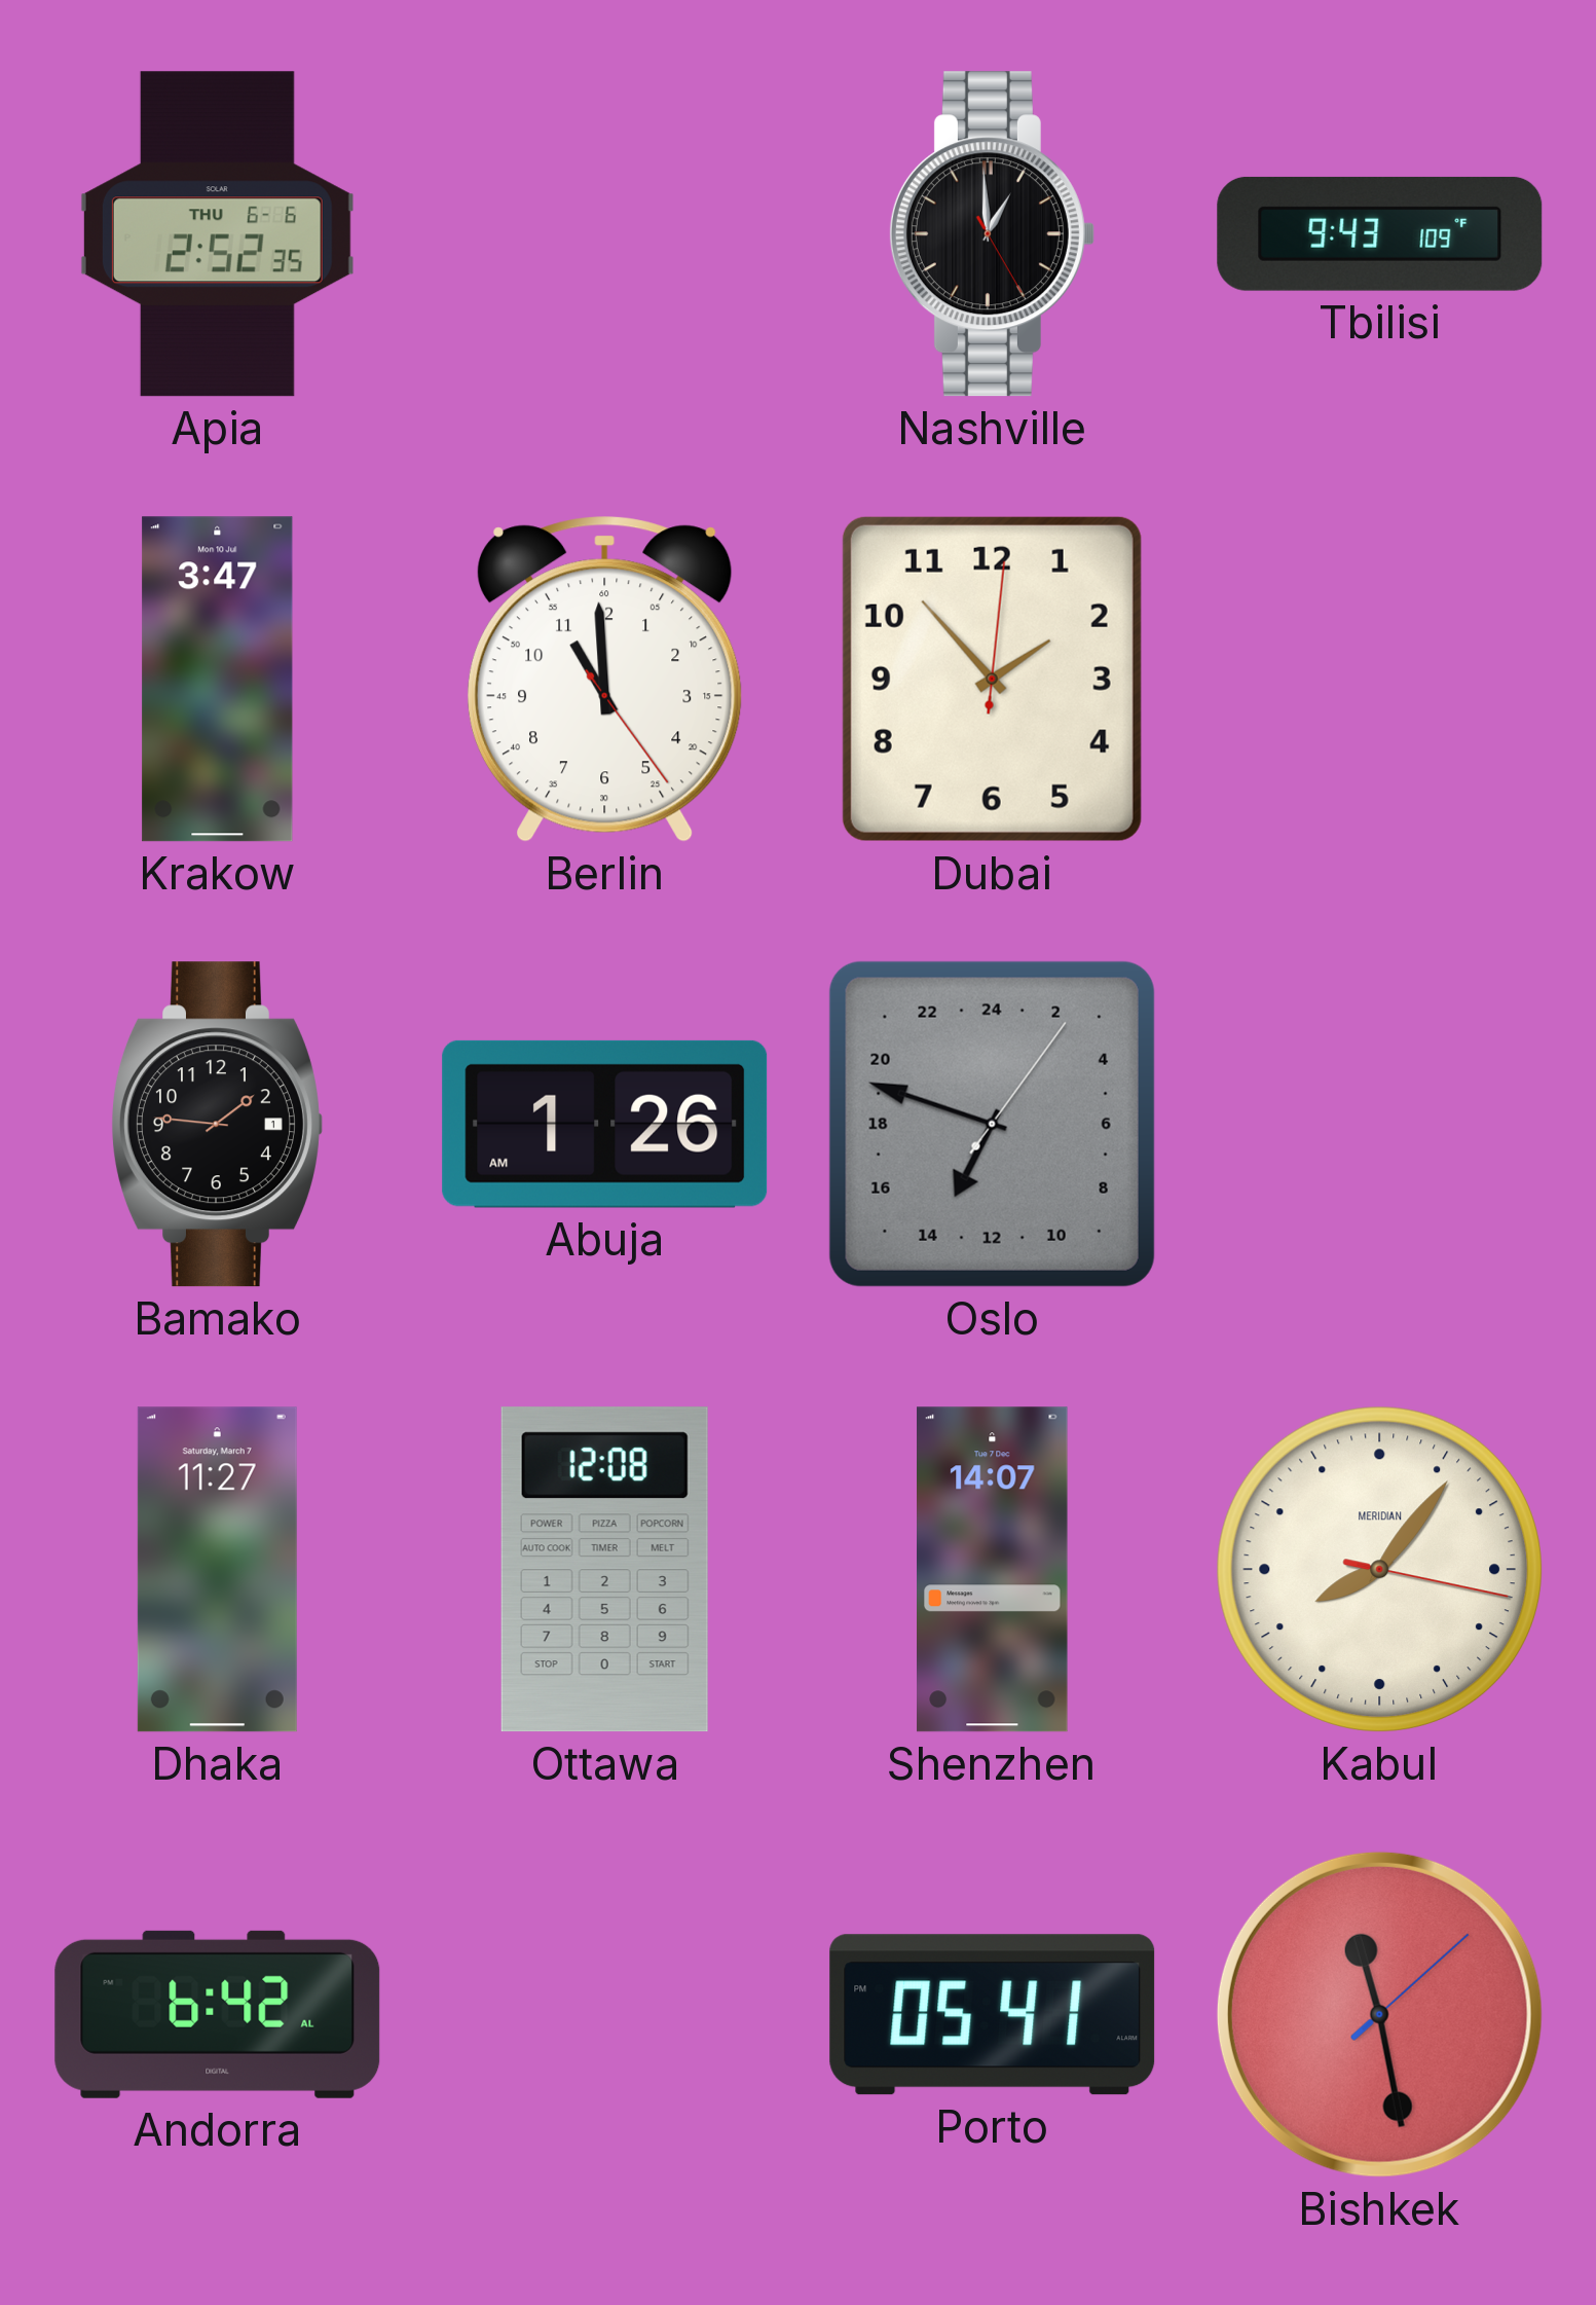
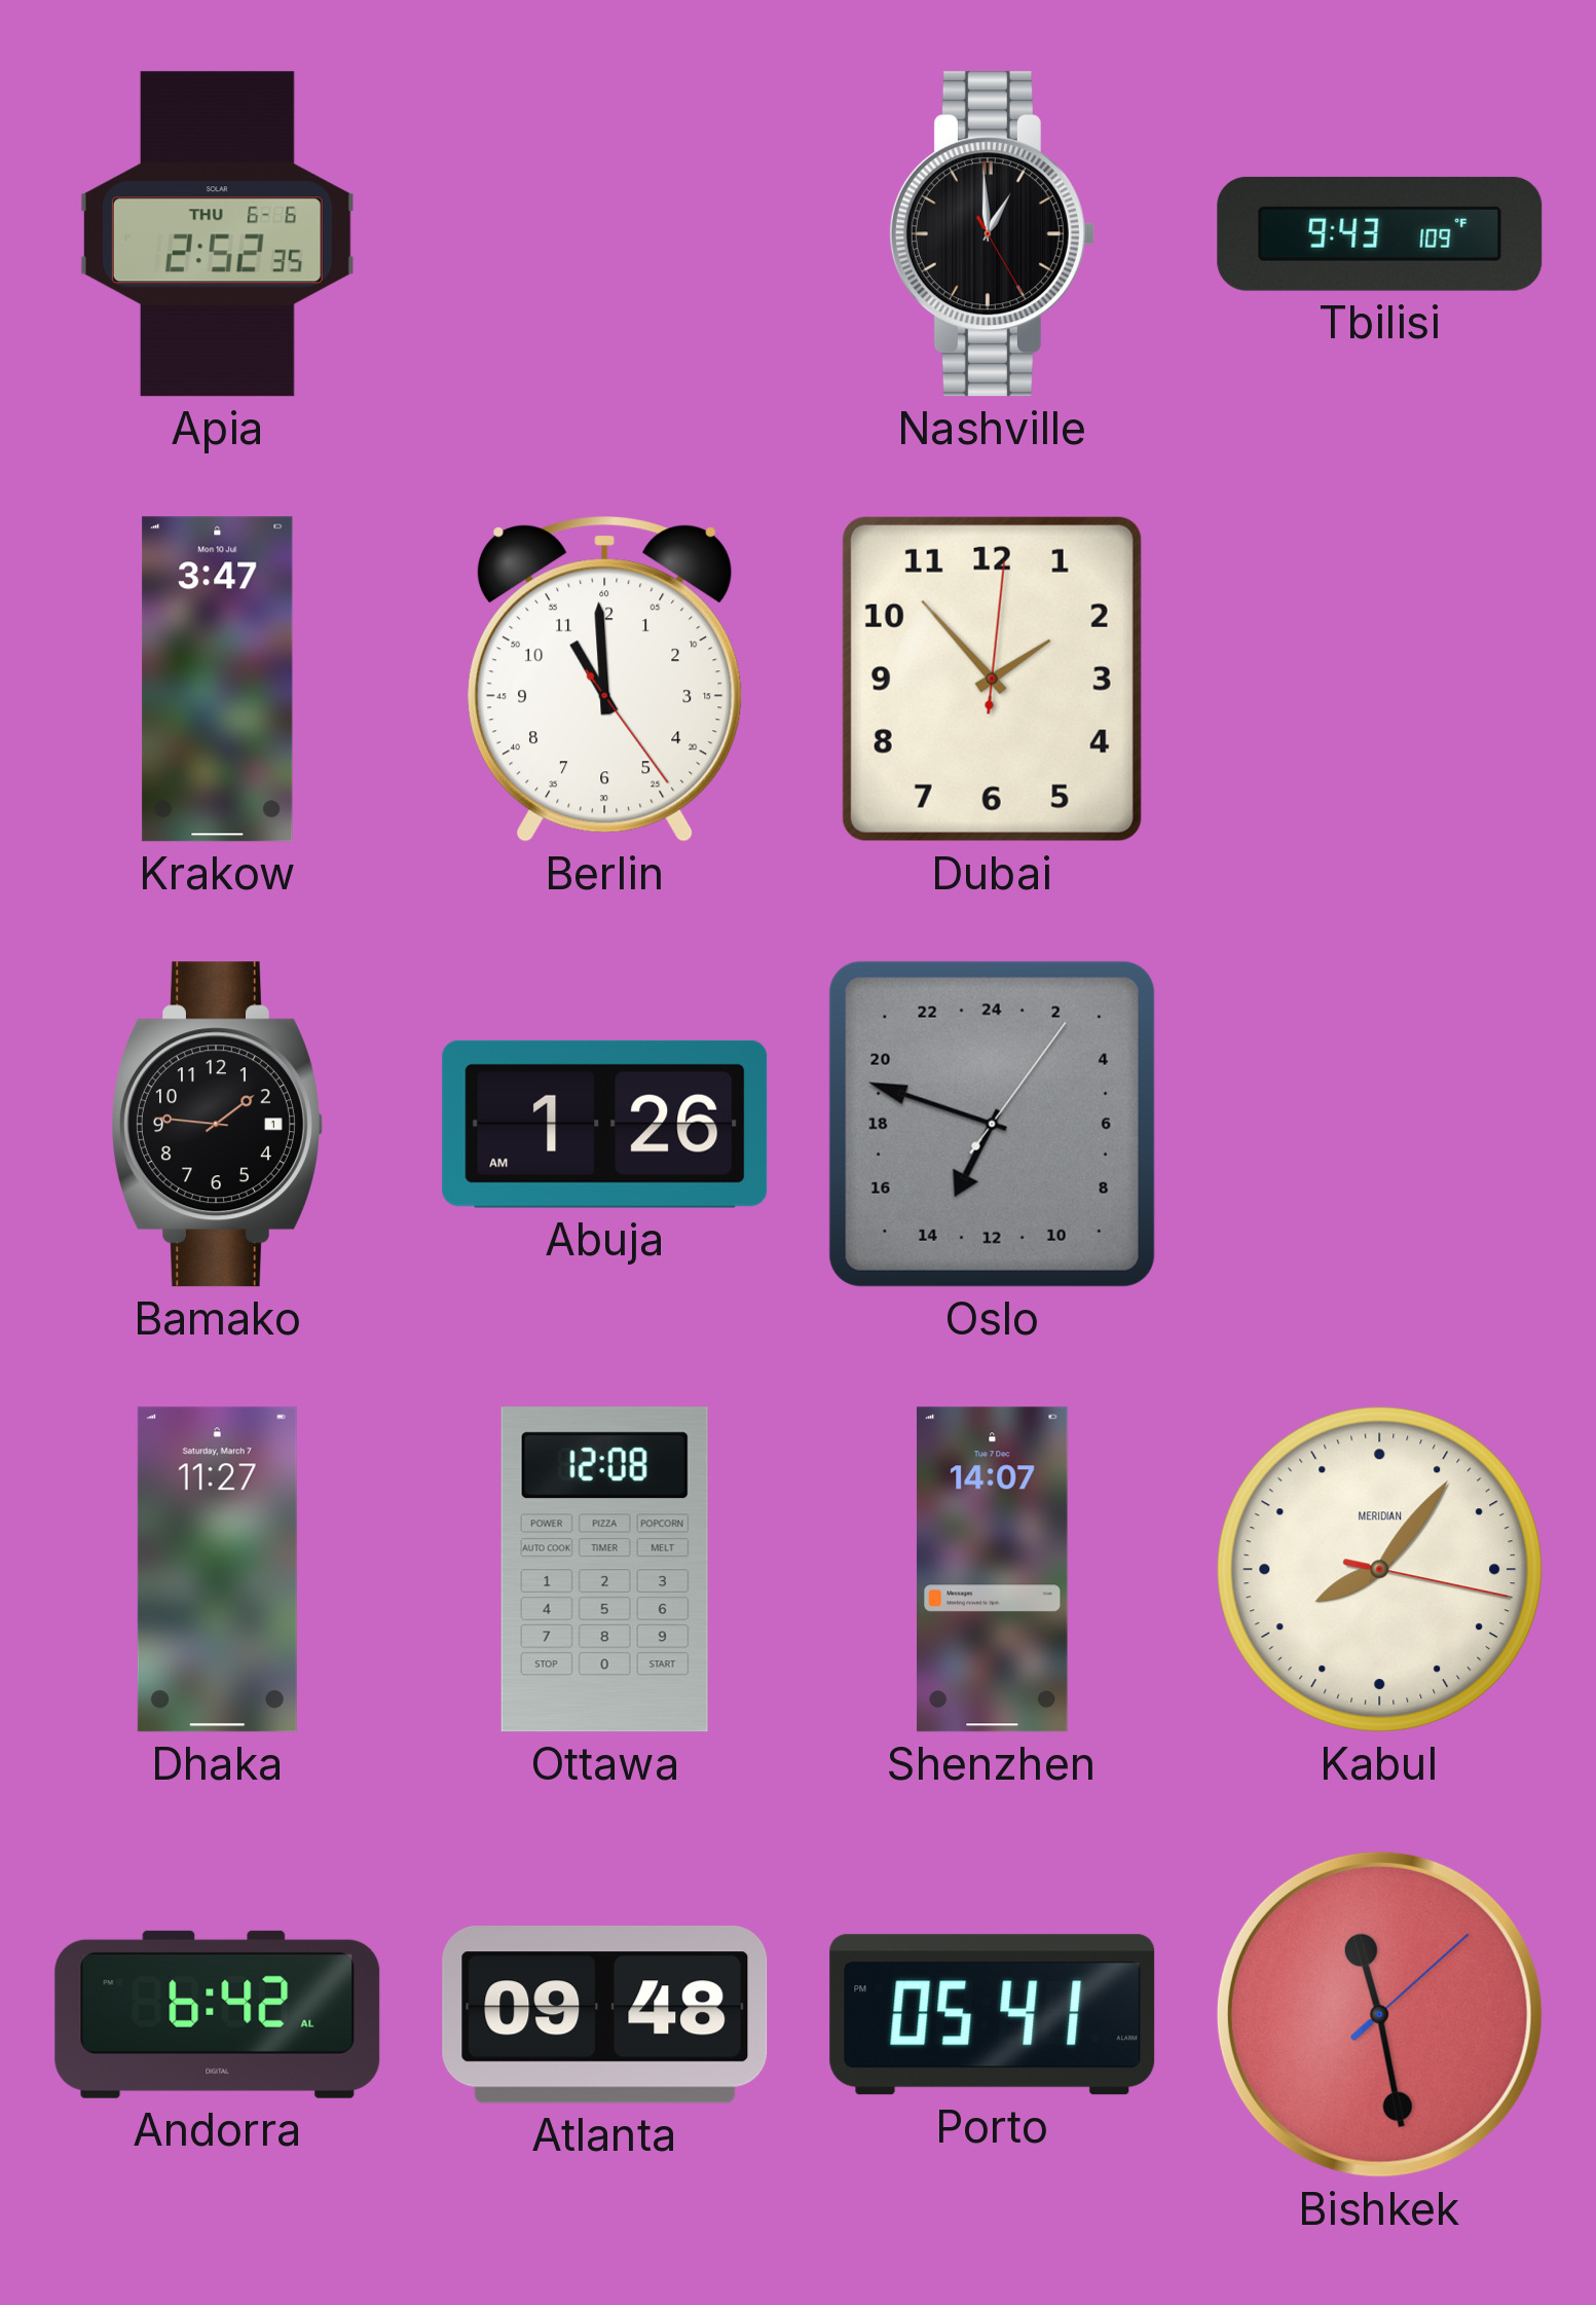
Atlanta: none -> 09:48
